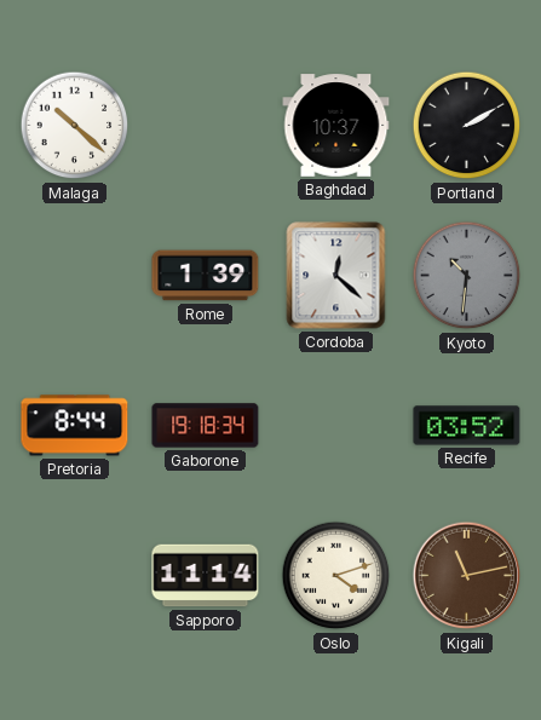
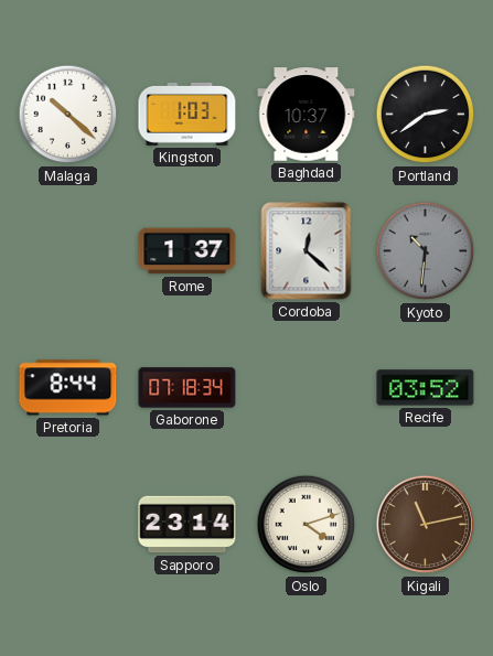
Kingston: none -> 1:03
Portland: 2:10 -> 2:39
Rome: 1:39 -> 1:37
Gaborone: 19:18 -> 07:18
Sapporo: 11:14 -> 23:14
